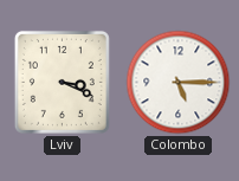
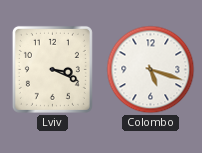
Colombo: 5:15 -> 5:18
